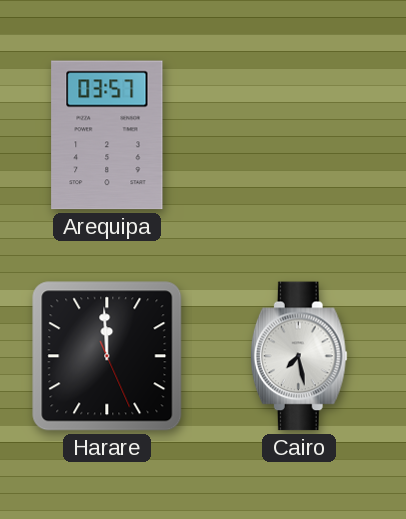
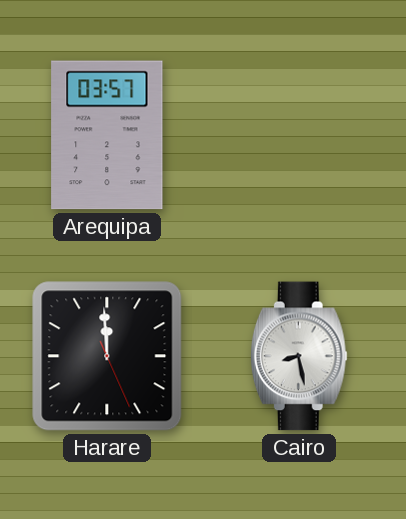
Cairo: 7:28 -> 8:28
